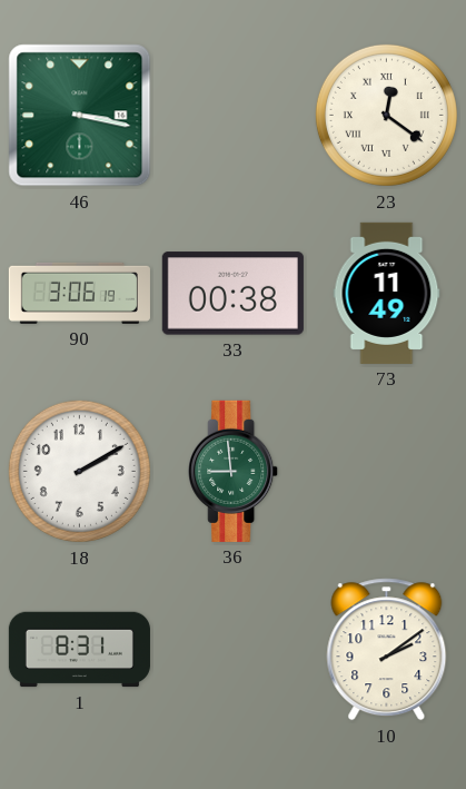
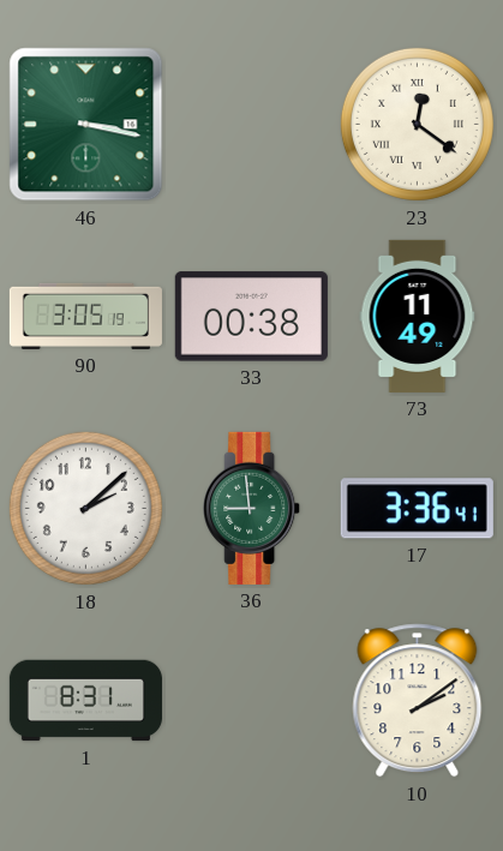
90: 3:06 -> 3:05
18: 2:10 -> 2:08
17: none -> 3:36
